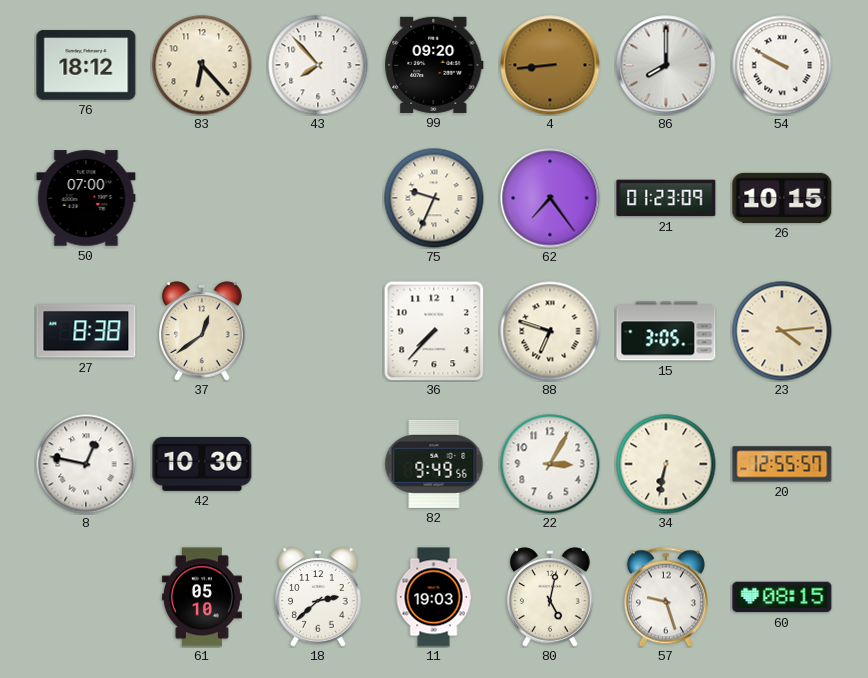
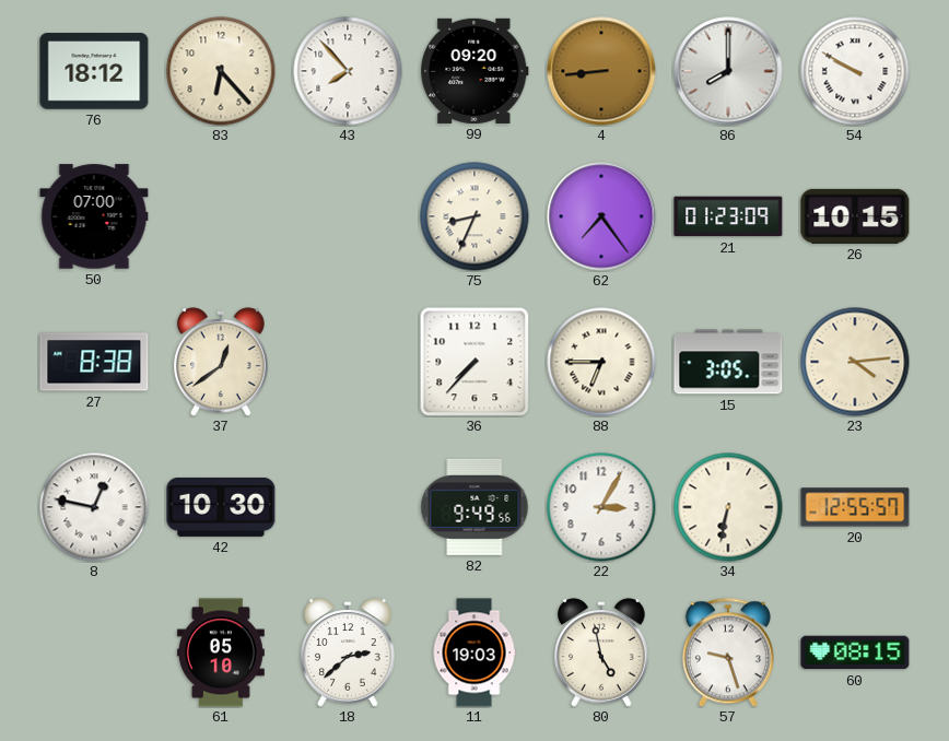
75: 9:34 -> 8:34
88: 6:48 -> 6:45
80: 5:02 -> 4:58
